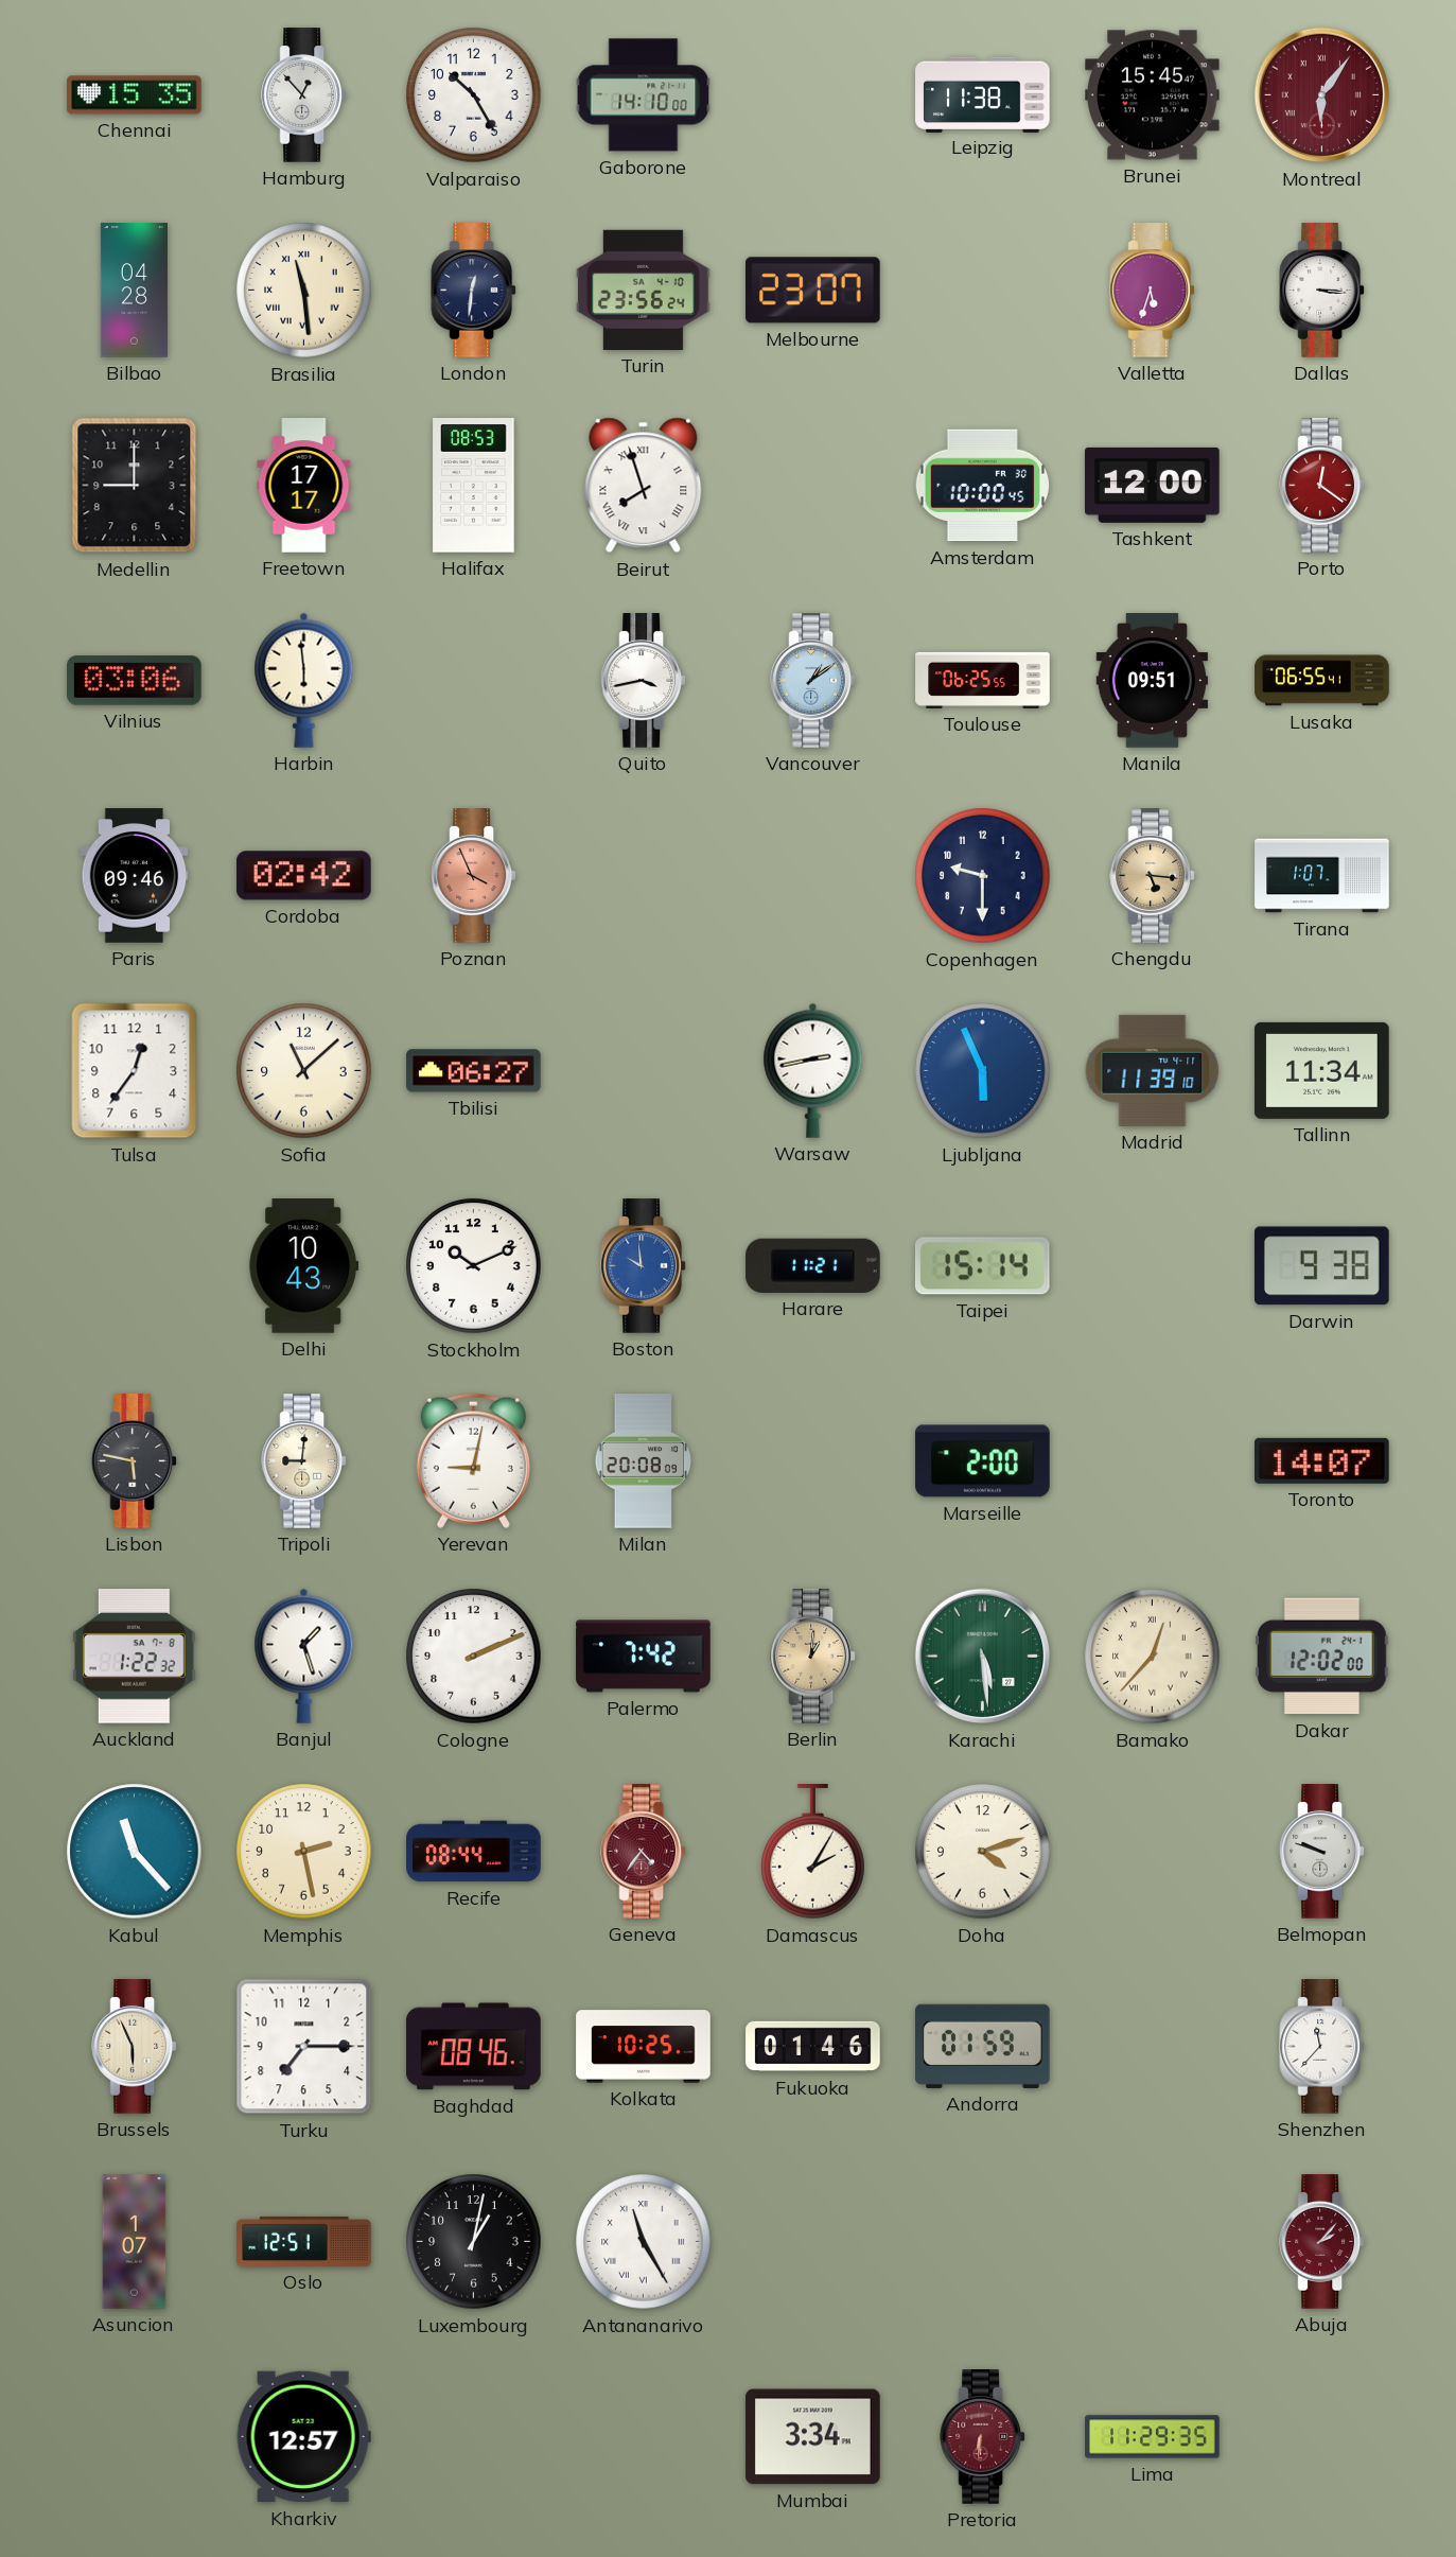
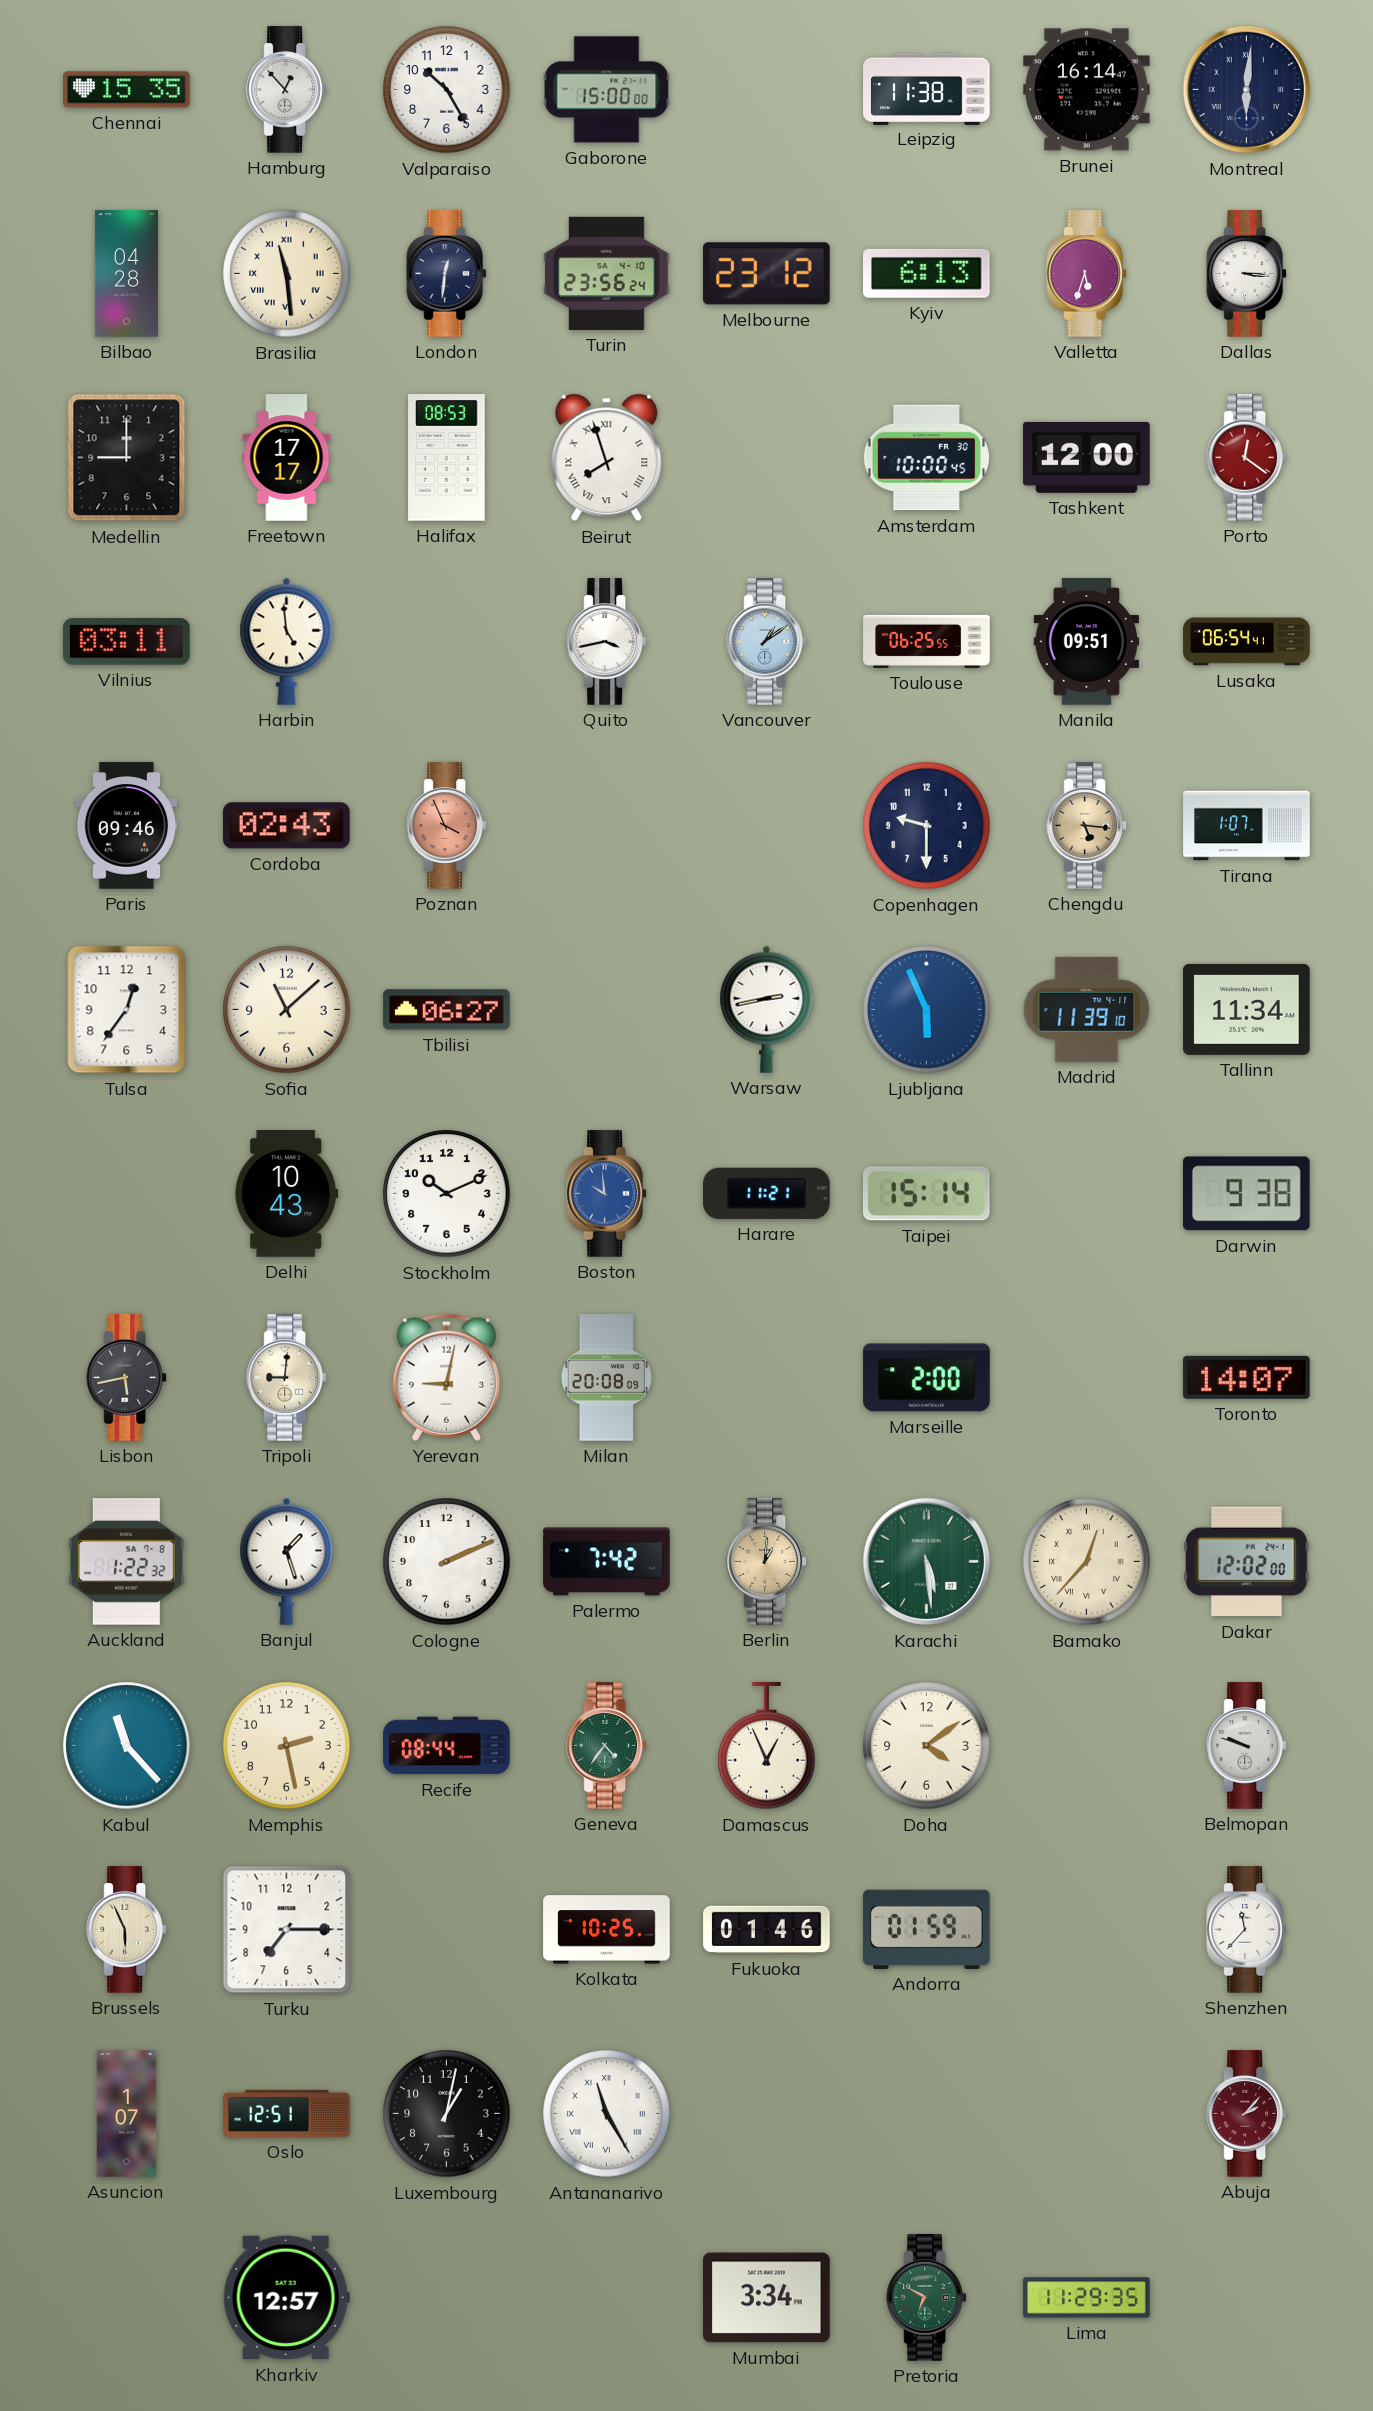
Gaborone: 14:10 -> 15:00
Brunei: 15:45 -> 16:14
Montreal: 6:06 -> 6:01
Montreal dial: burgundy -> navy
Melbourne: 23:07 -> 23:12
Kyiv: none -> 6:13
Vilnius: 03:06 -> 03:11
Harbin: 5:59 -> 4:59
Lusaka: 06:55 -> 06:54
Cordoba: 02:42 -> 02:43
Lisbon: 5:47 -> 5:43
Geneva dial: burgundy -> green
Damascus: 2:05 -> 12:56
Doha: 4:12 -> 4:09
Baghdad: 08:46 -> none
Pretoria: 6:31 -> 6:50
Pretoria dial: burgundy -> green
